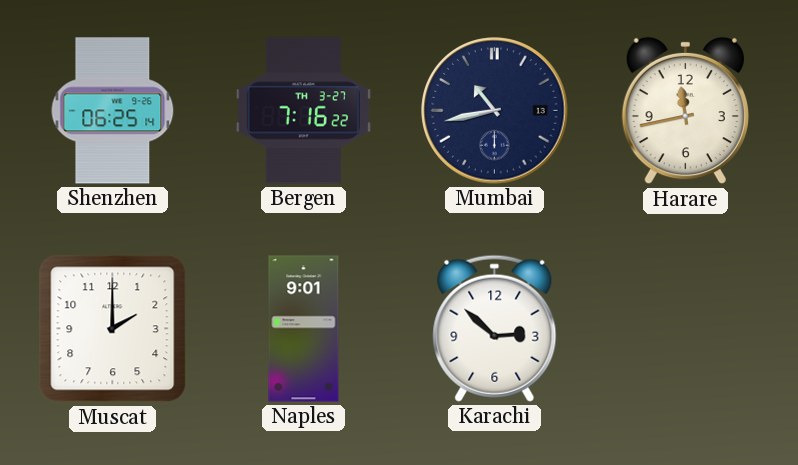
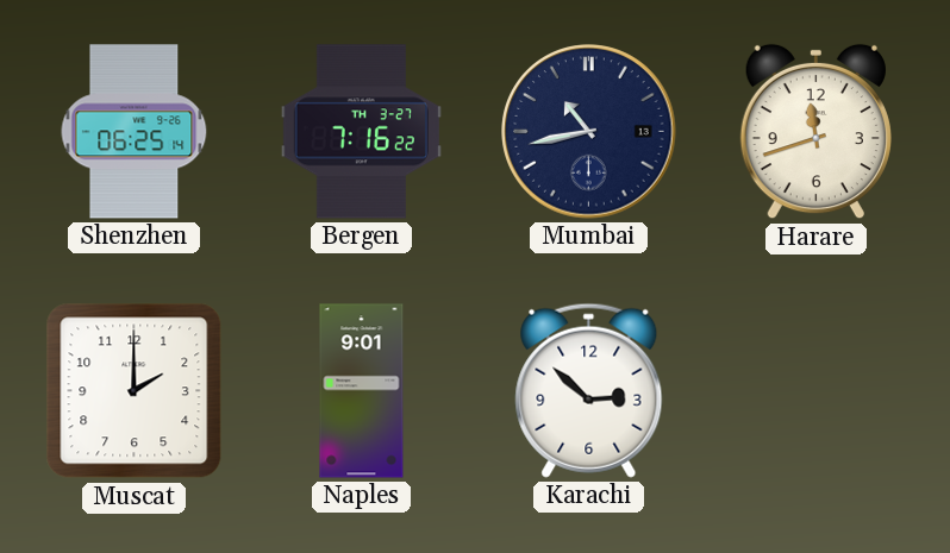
Harare: 11:43 -> 11:42
